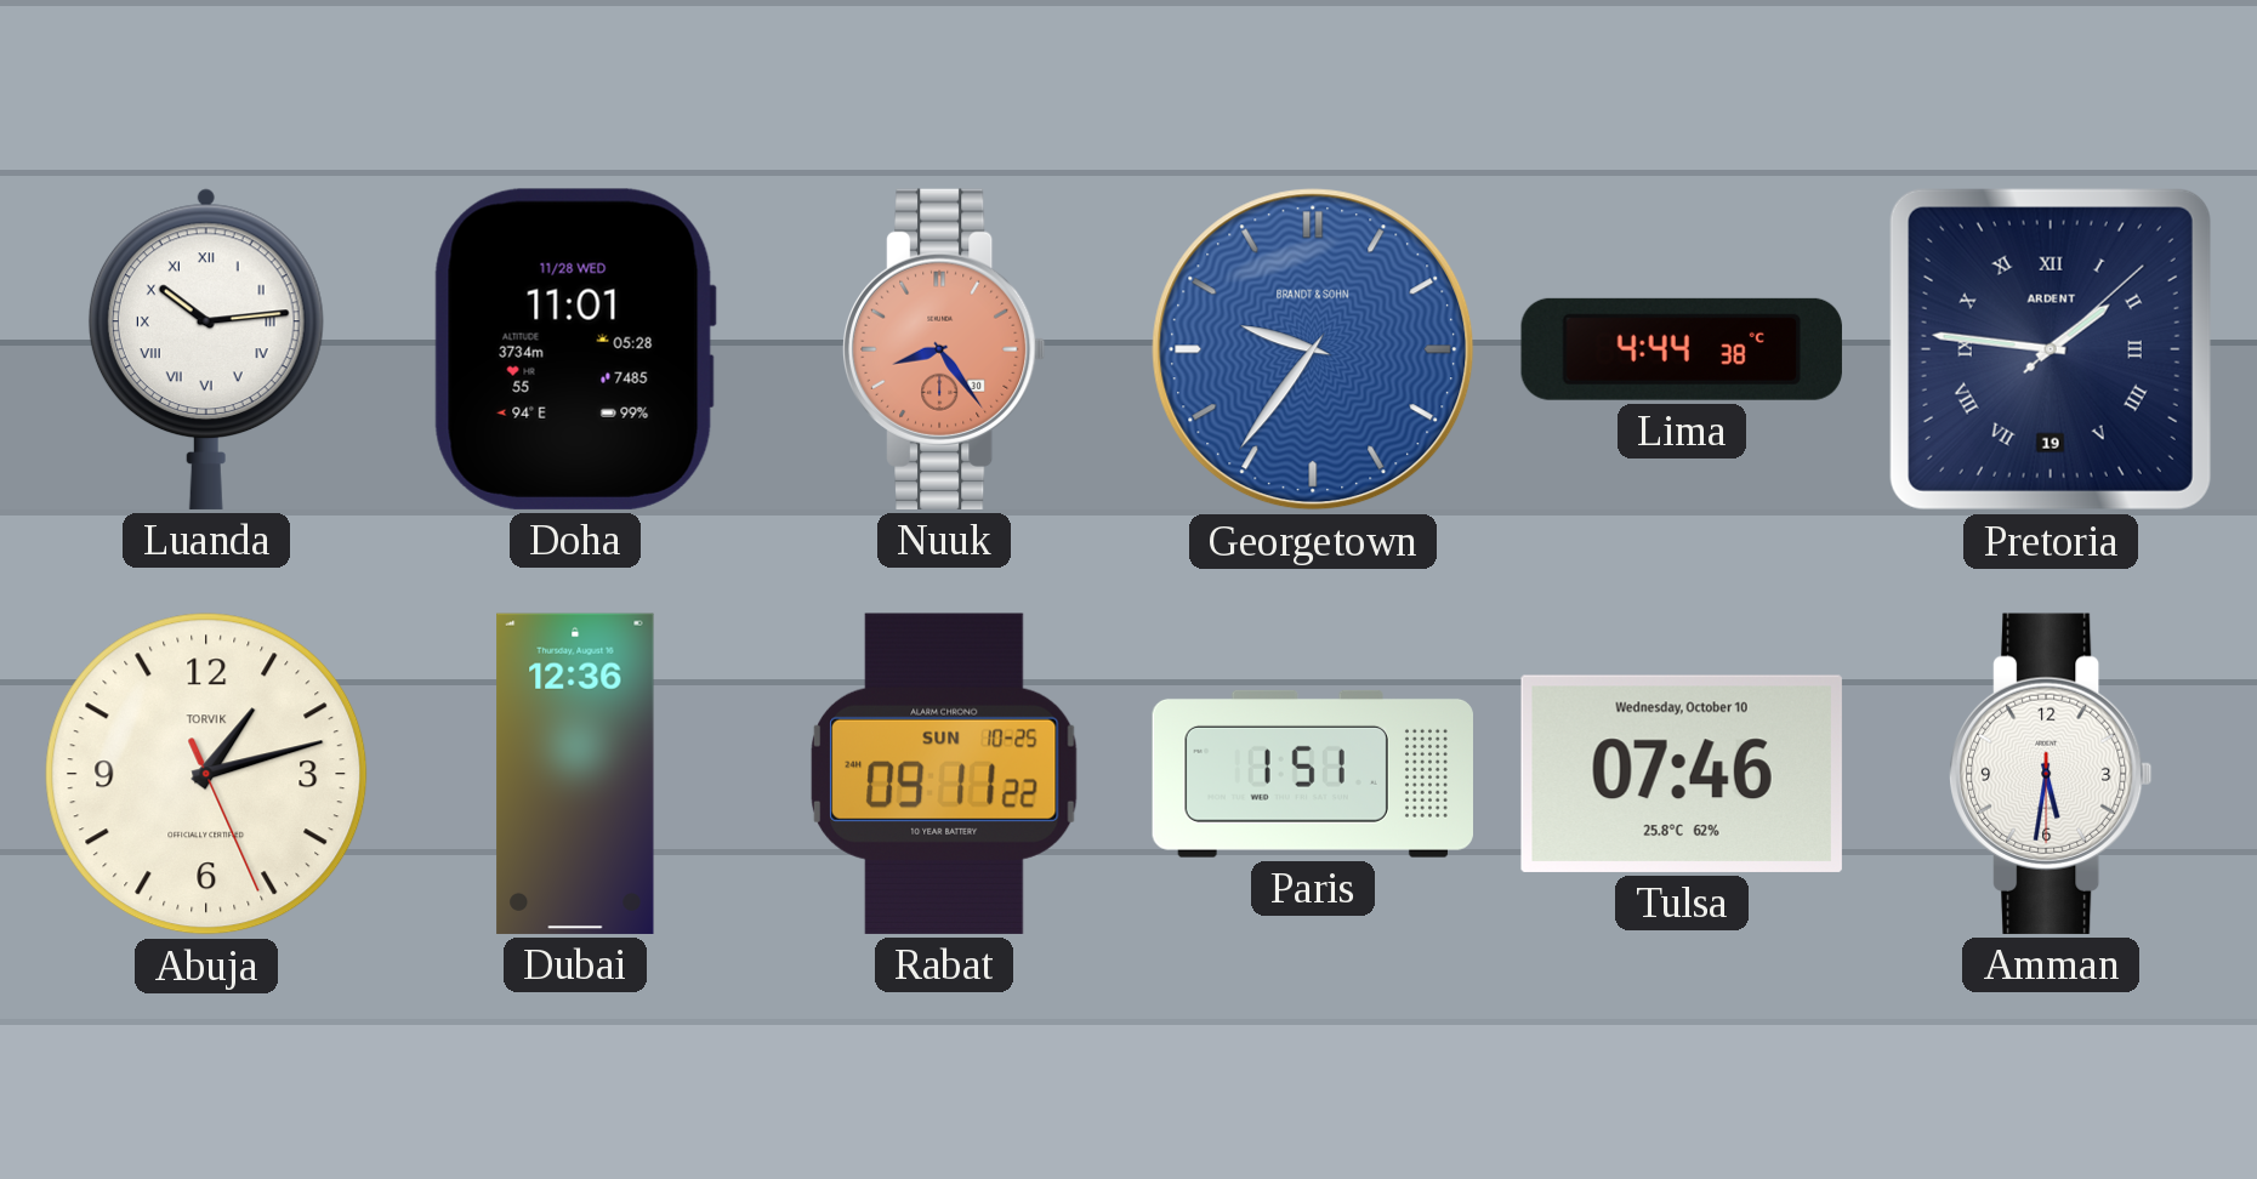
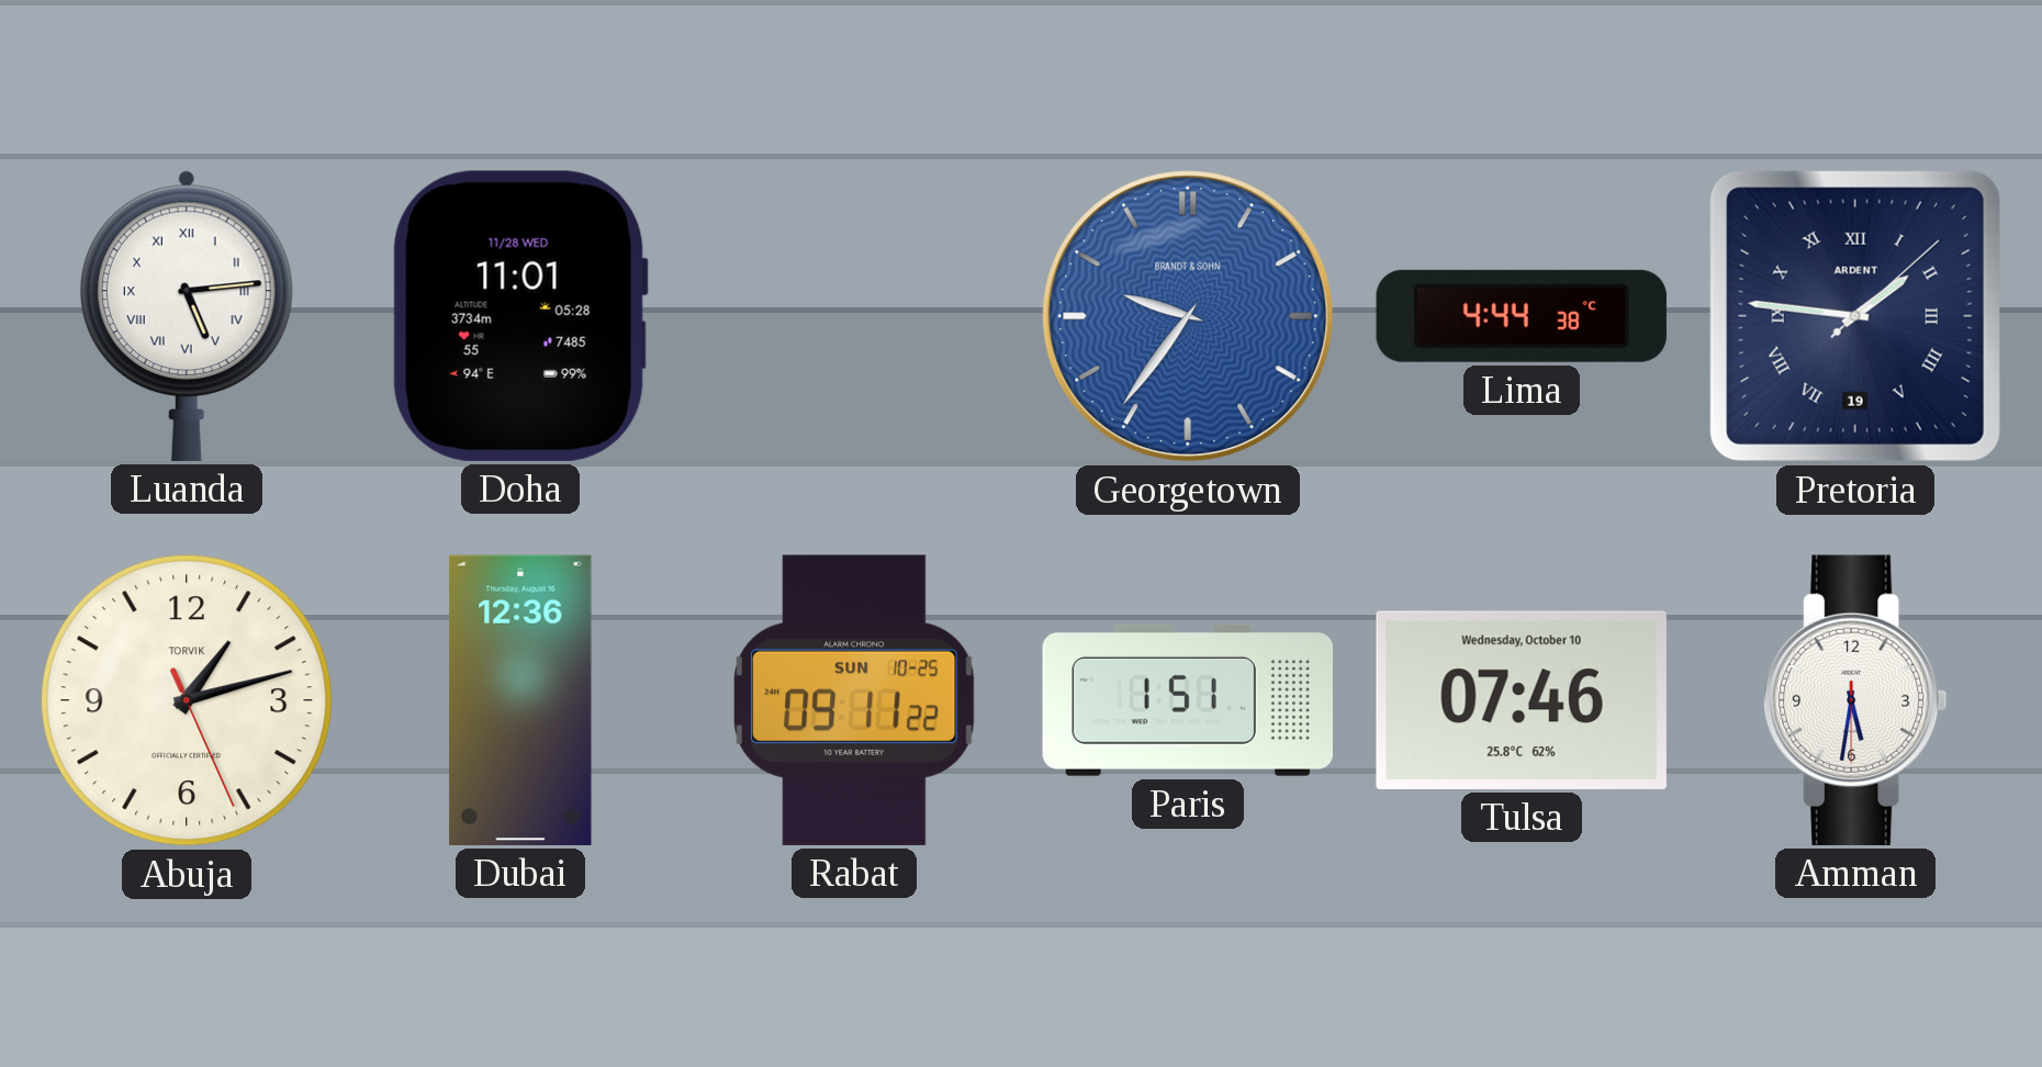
Luanda: 10:14 -> 5:14
Nuuk: 8:24 -> none
